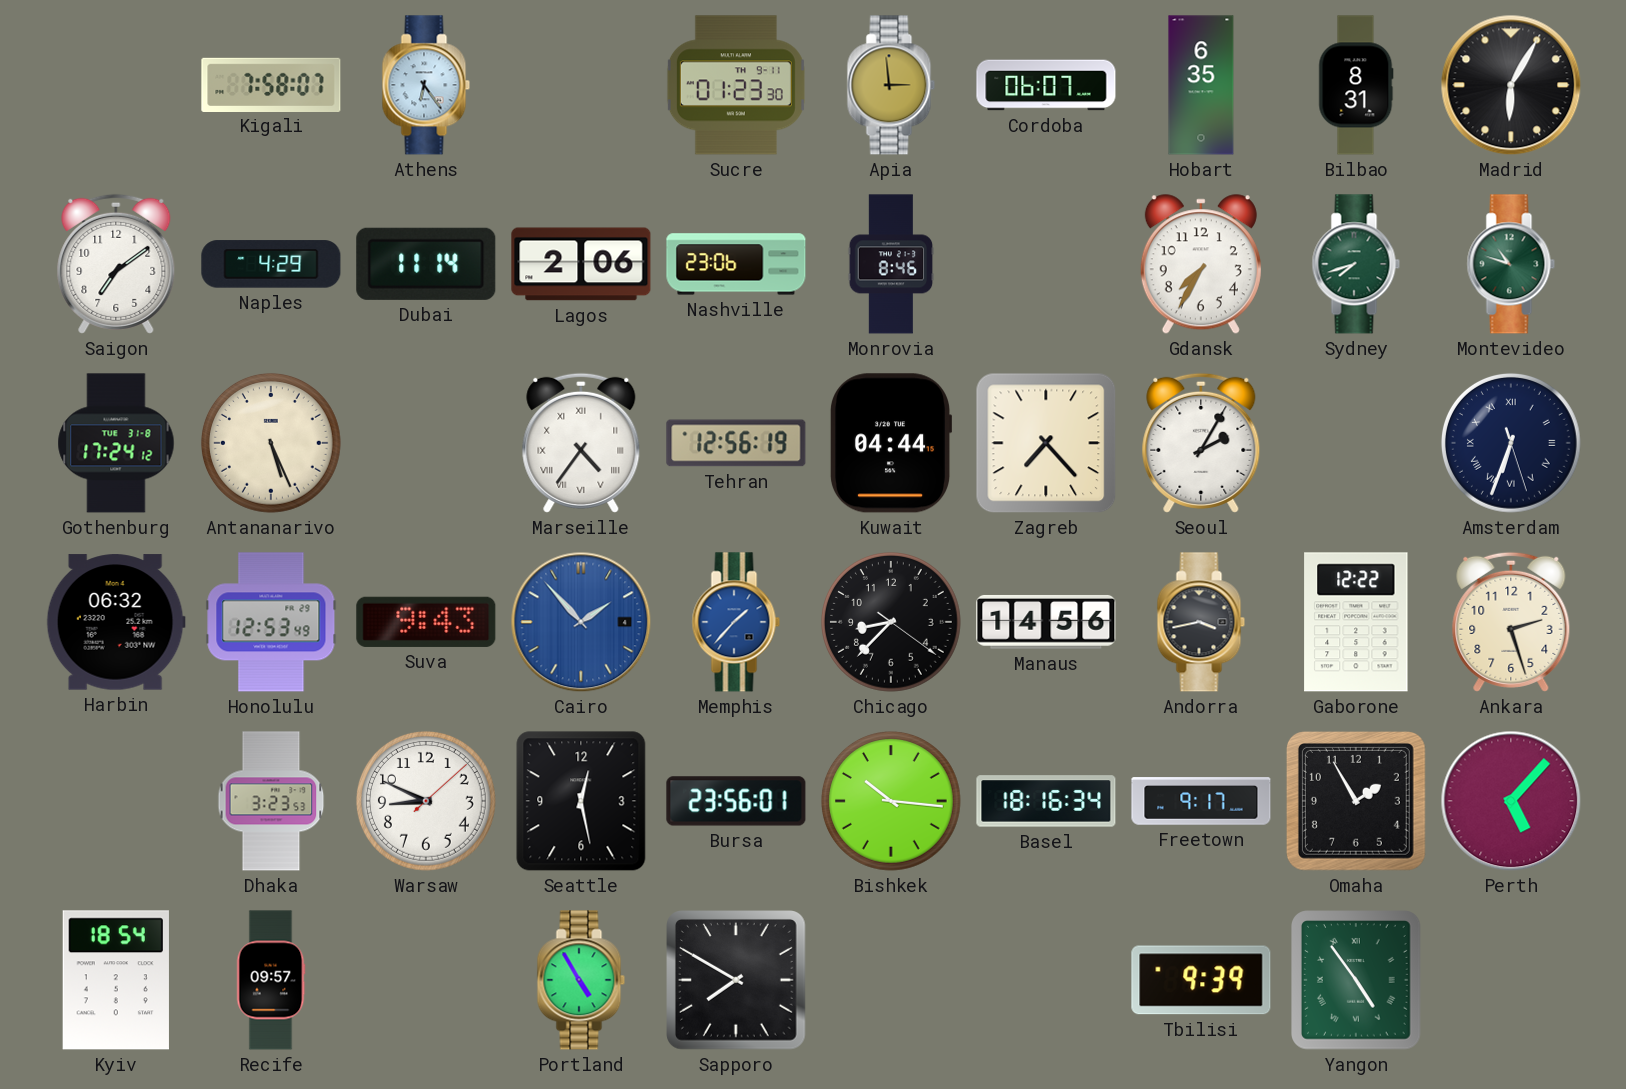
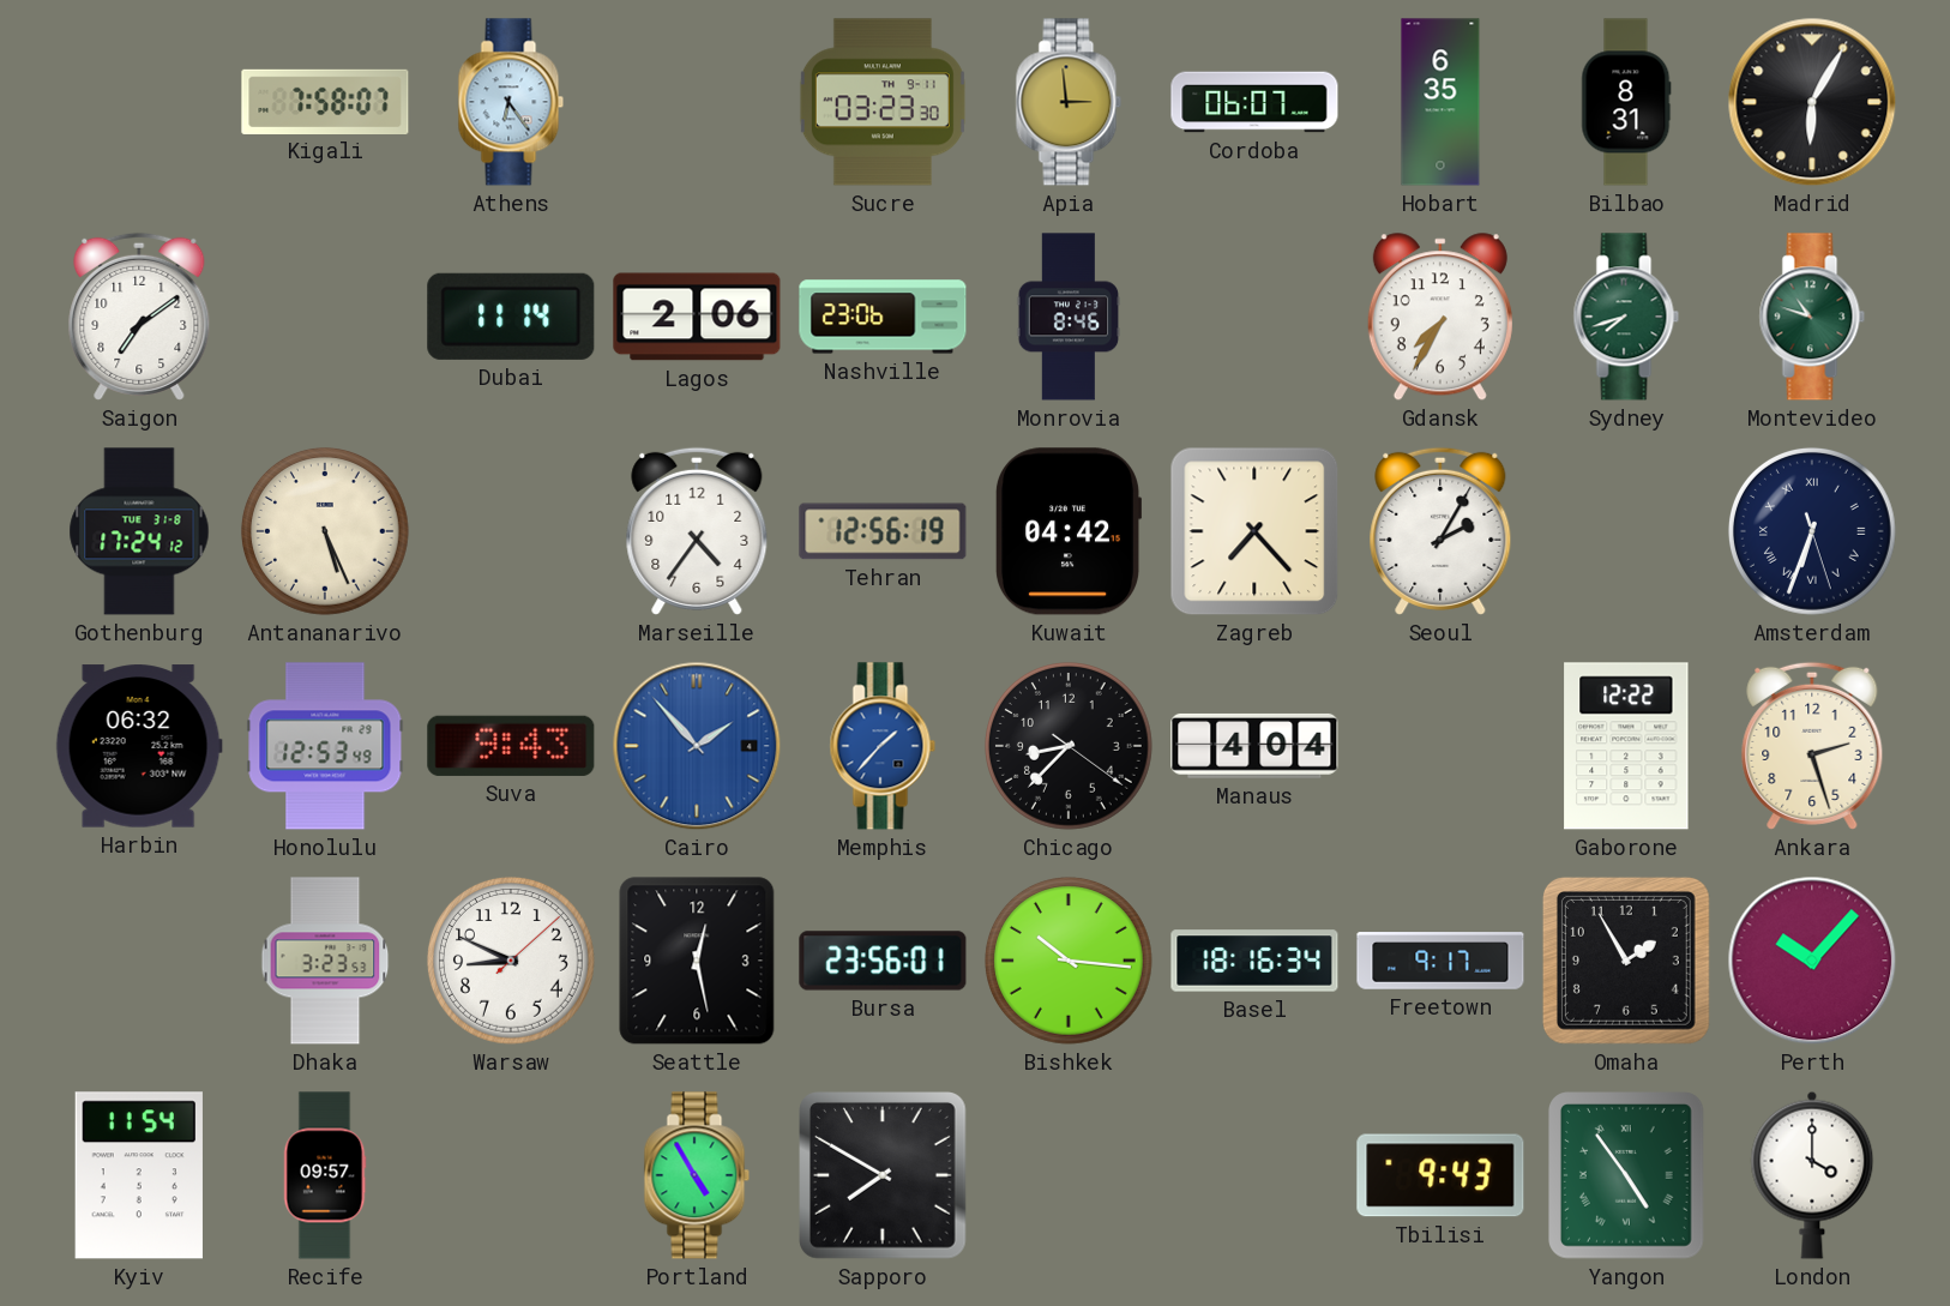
Sucre: 01:23 -> 03:23
Naples: 4:29 -> none
Marseille numerals: Roman -> Arabic
Kuwait: 04:44 -> 04:42
Manaus: 14:56 -> 4:04
Andorra: 3:43 -> none
Perth: 5:07 -> 10:07
Kyiv: 18:54 -> 11:54
Tbilisi: 9:39 -> 9:43
London: none -> 4:00
